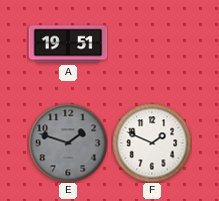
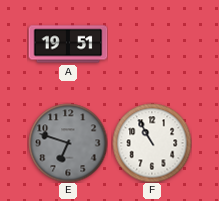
E: 1:48 -> 6:48
F: 1:49 -> 10:55
